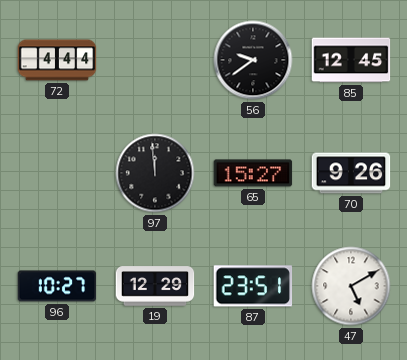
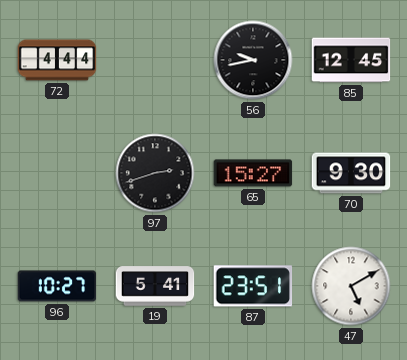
56: 9:39 -> 9:43
97: 11:59 -> 2:42
70: 9:26 -> 9:30
19: 12:29 -> 5:41
